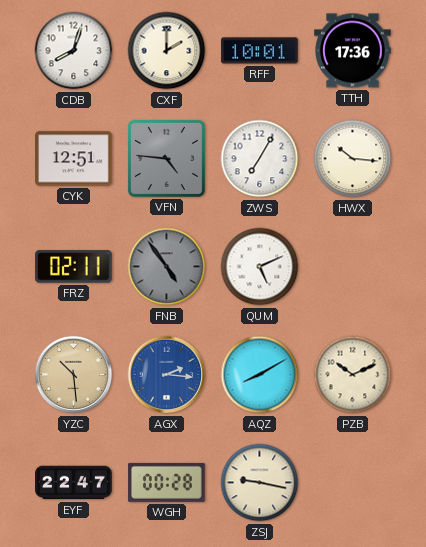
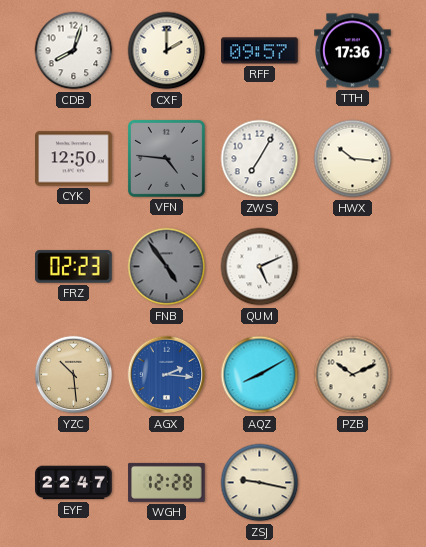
RFF: 10:01 -> 09:57
CYK: 12:51 -> 12:50
FRZ: 02:11 -> 02:23
WGH: 00:28 -> 12:28
